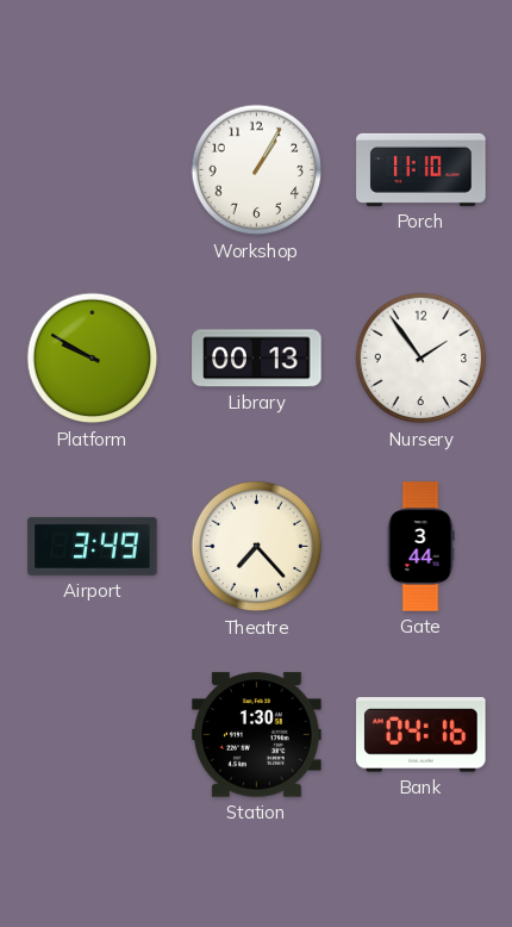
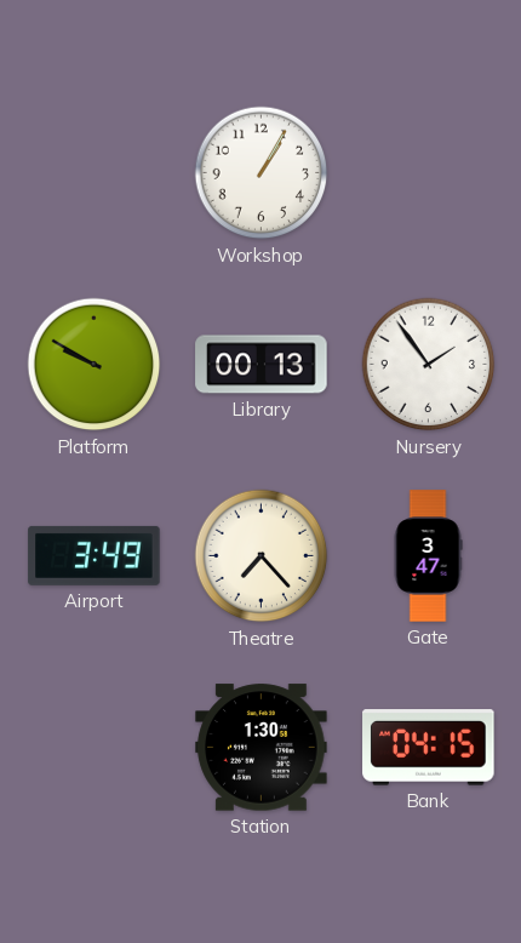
Porch: 11:10 -> none
Gate: 3:44 -> 3:47
Bank: 04:16 -> 04:15
